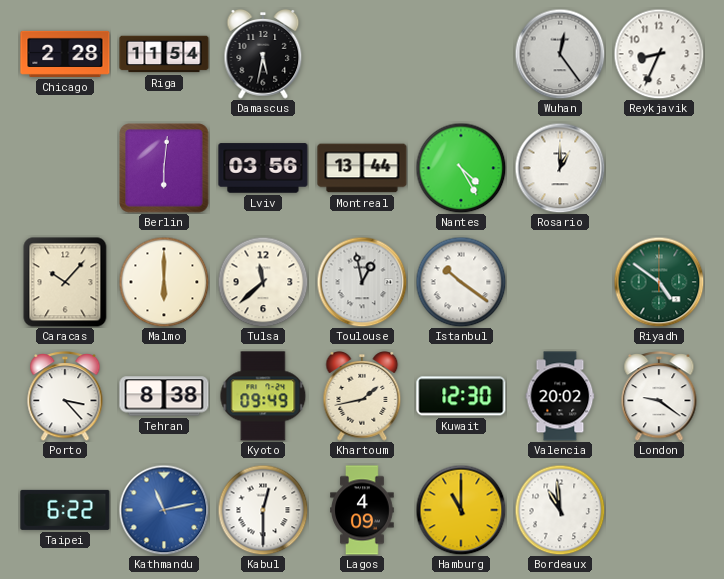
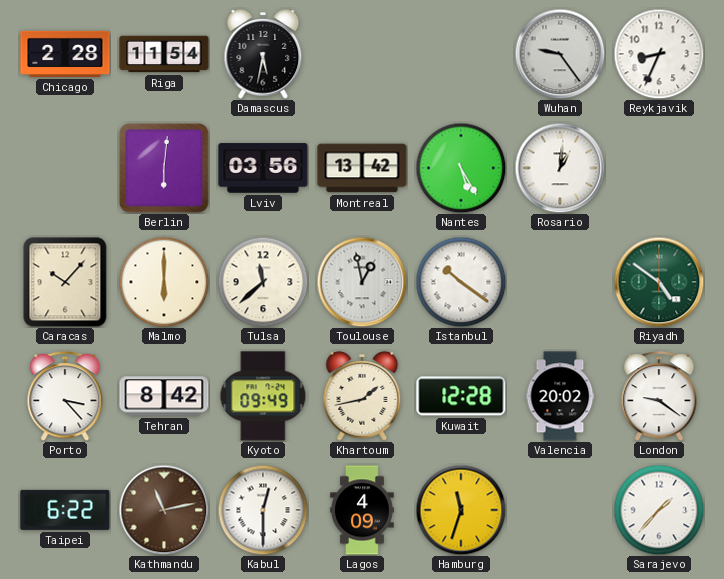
Wuhan: 12:24 -> 9:24
Montreal: 13:44 -> 13:42
Nantes: 4:25 -> 5:25
Rosario: 1:00 -> 1:01
Tehran: 8:38 -> 8:42
Kuwait: 12:30 -> 12:28
Kathmandu dial: blue -> brown
Hamburg: 11:00 -> 11:33
Bordeaux: 10:59 -> none
Sarajevo: none -> 1:37
